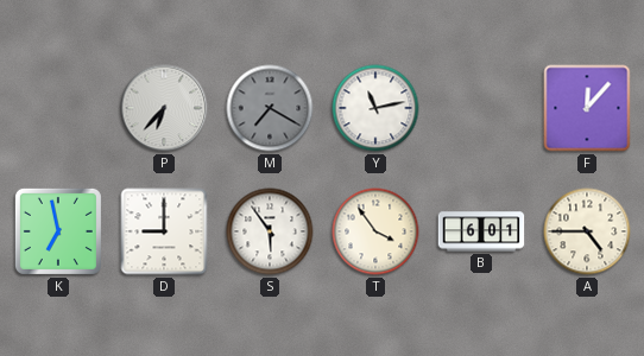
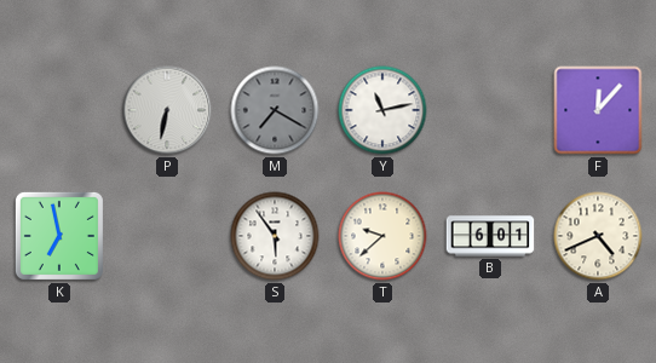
P: 6:37 -> 6:32
D: 9:00 -> none
T: 3:54 -> 9:38
A: 4:45 -> 4:41
